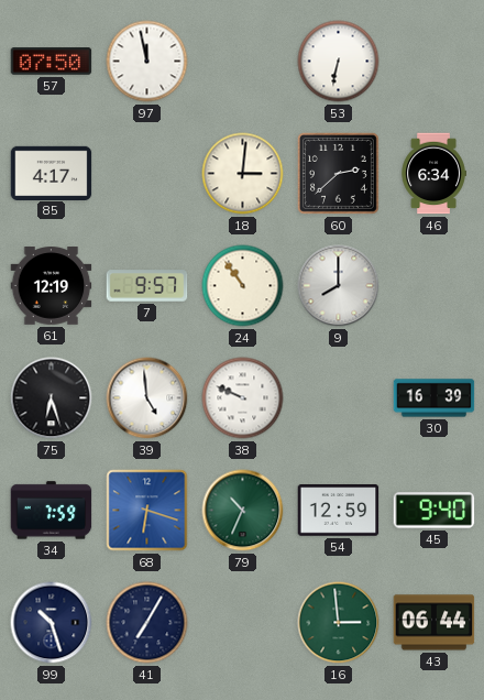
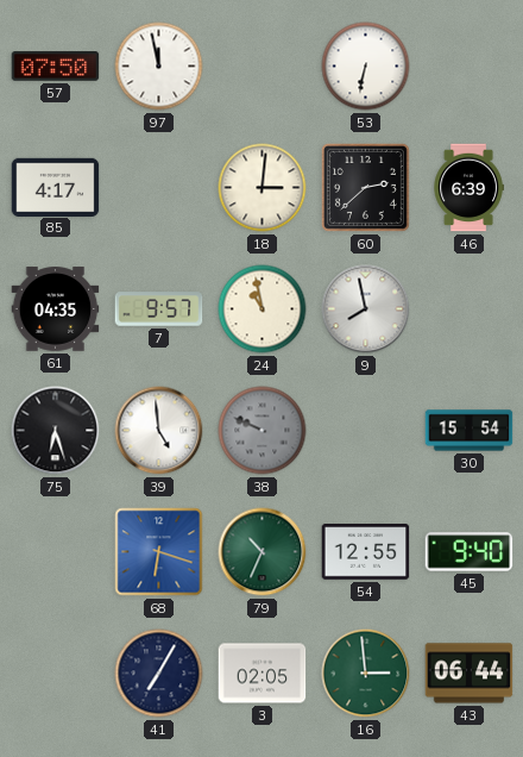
46: 6:34 -> 6:39
61: 12:19 -> 04:35
24: 10:54 -> 10:58
9: 8:00 -> 7:58
38 dial: white -> grey
30: 16:39 -> 15:54
34: 7:59 -> none
54: 12:59 -> 12:55
99: 10:27 -> none
3: none -> 02:05
